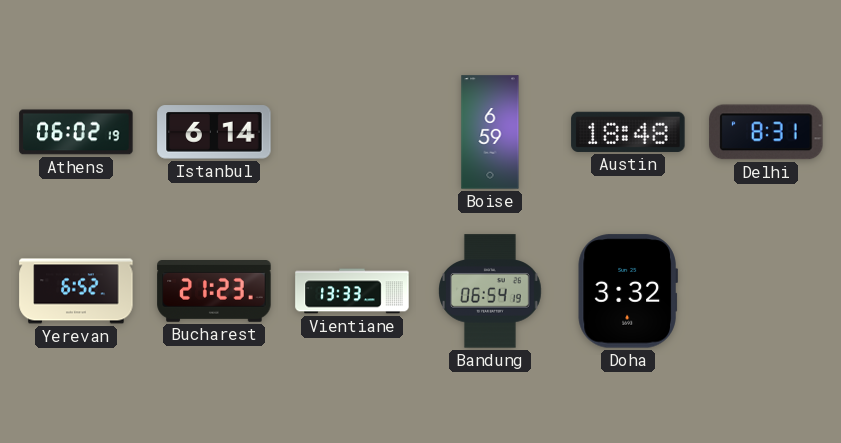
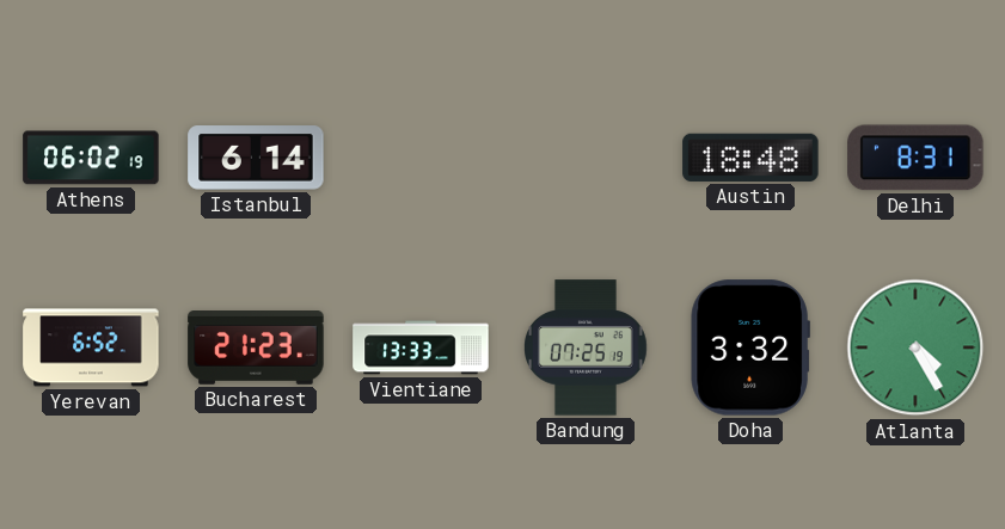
Boise: 6:59 -> none
Bandung: 06:54 -> 07:25
Atlanta: none -> 4:25
